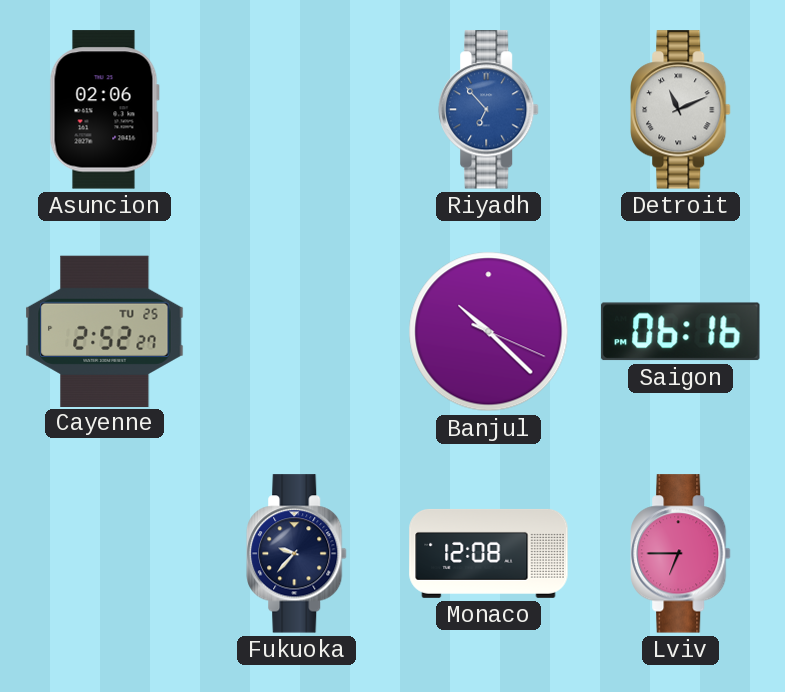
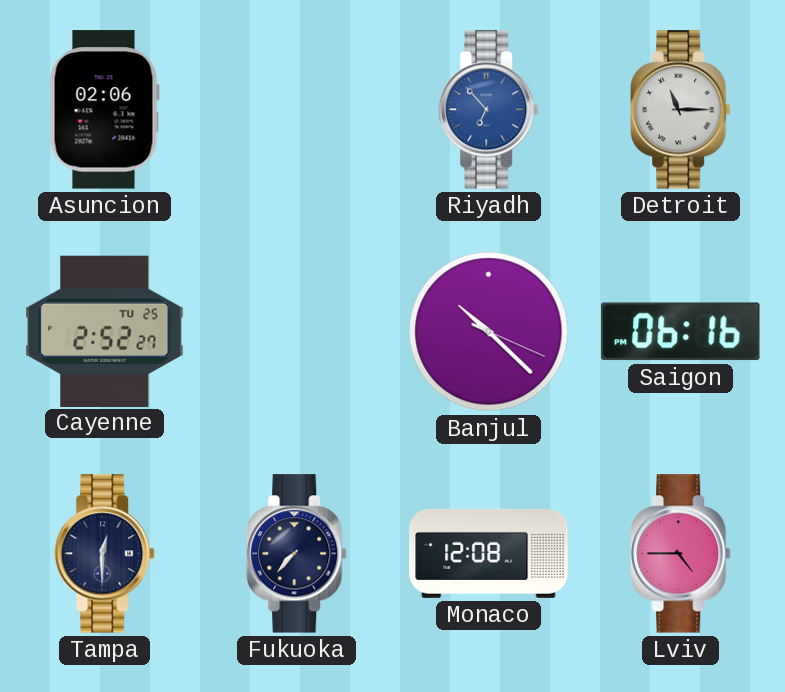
Detroit: 11:11 -> 11:15
Tampa: none -> 12:30
Fukuoka: 9:37 -> 7:37
Lviv: 6:45 -> 4:45
